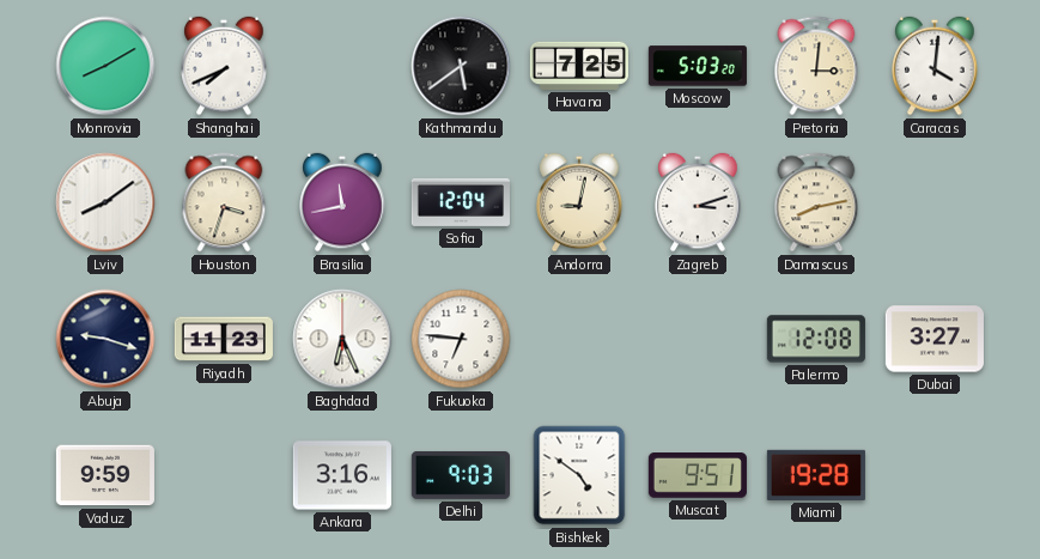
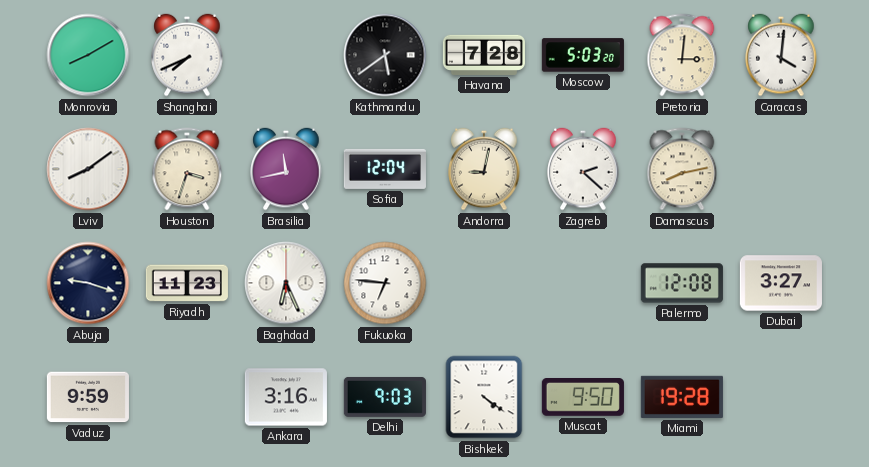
Havana: 7:25 -> 7:28
Zagreb: 3:12 -> 2:22
Bishkek: 4:51 -> 4:21
Muscat: 9:51 -> 9:50
